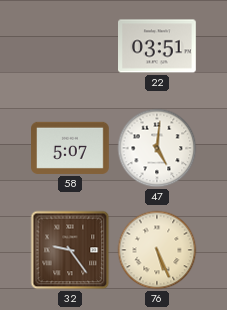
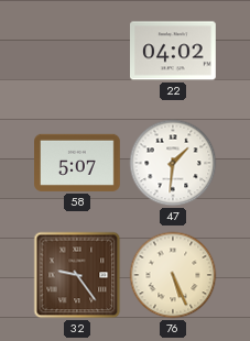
22: 03:51 -> 04:02
47: 5:01 -> 1:31
